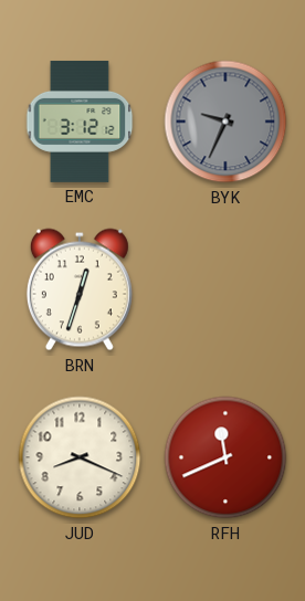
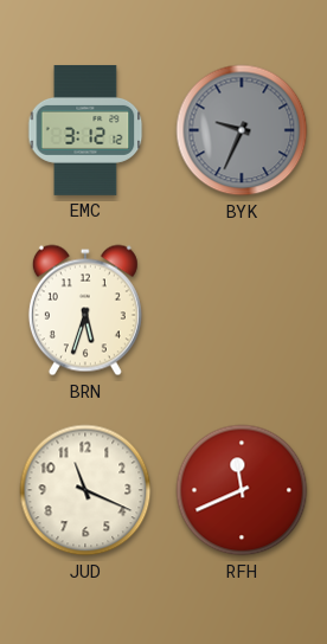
BRN: 12:33 -> 5:33
JUD: 8:19 -> 11:19
